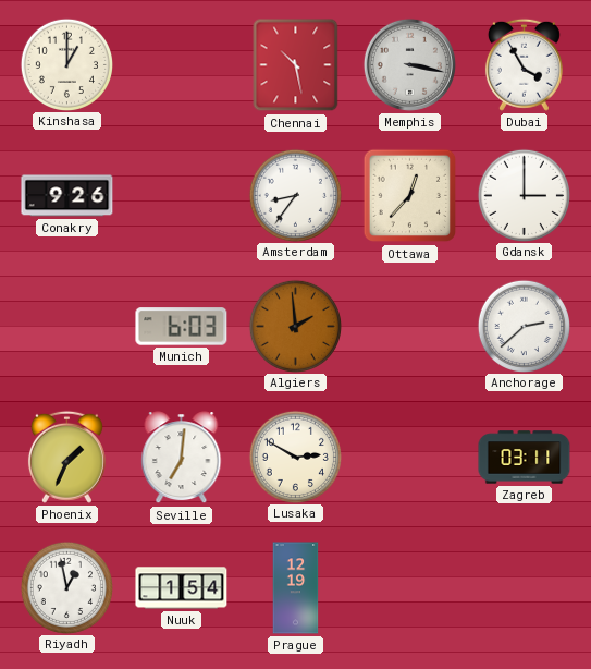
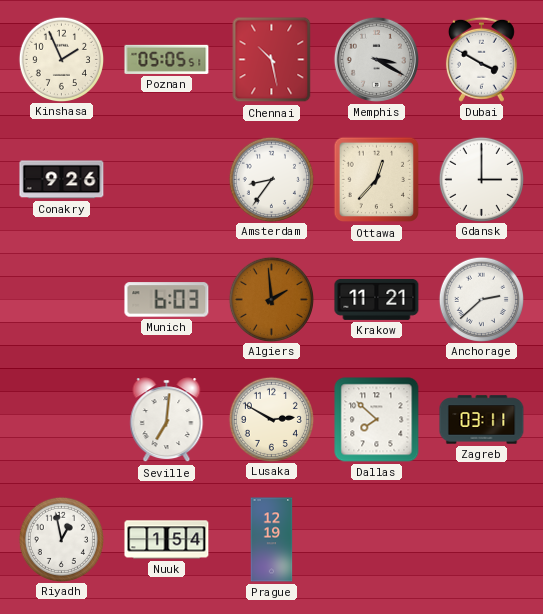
Kinshasa: 1:00 -> 1:56
Poznan: none -> 05:05
Memphis: 3:17 -> 3:20
Dubai: 3:55 -> 3:50
Krakow: none -> 11:21
Phoenix: 1:34 -> none
Dallas: none -> 7:52
